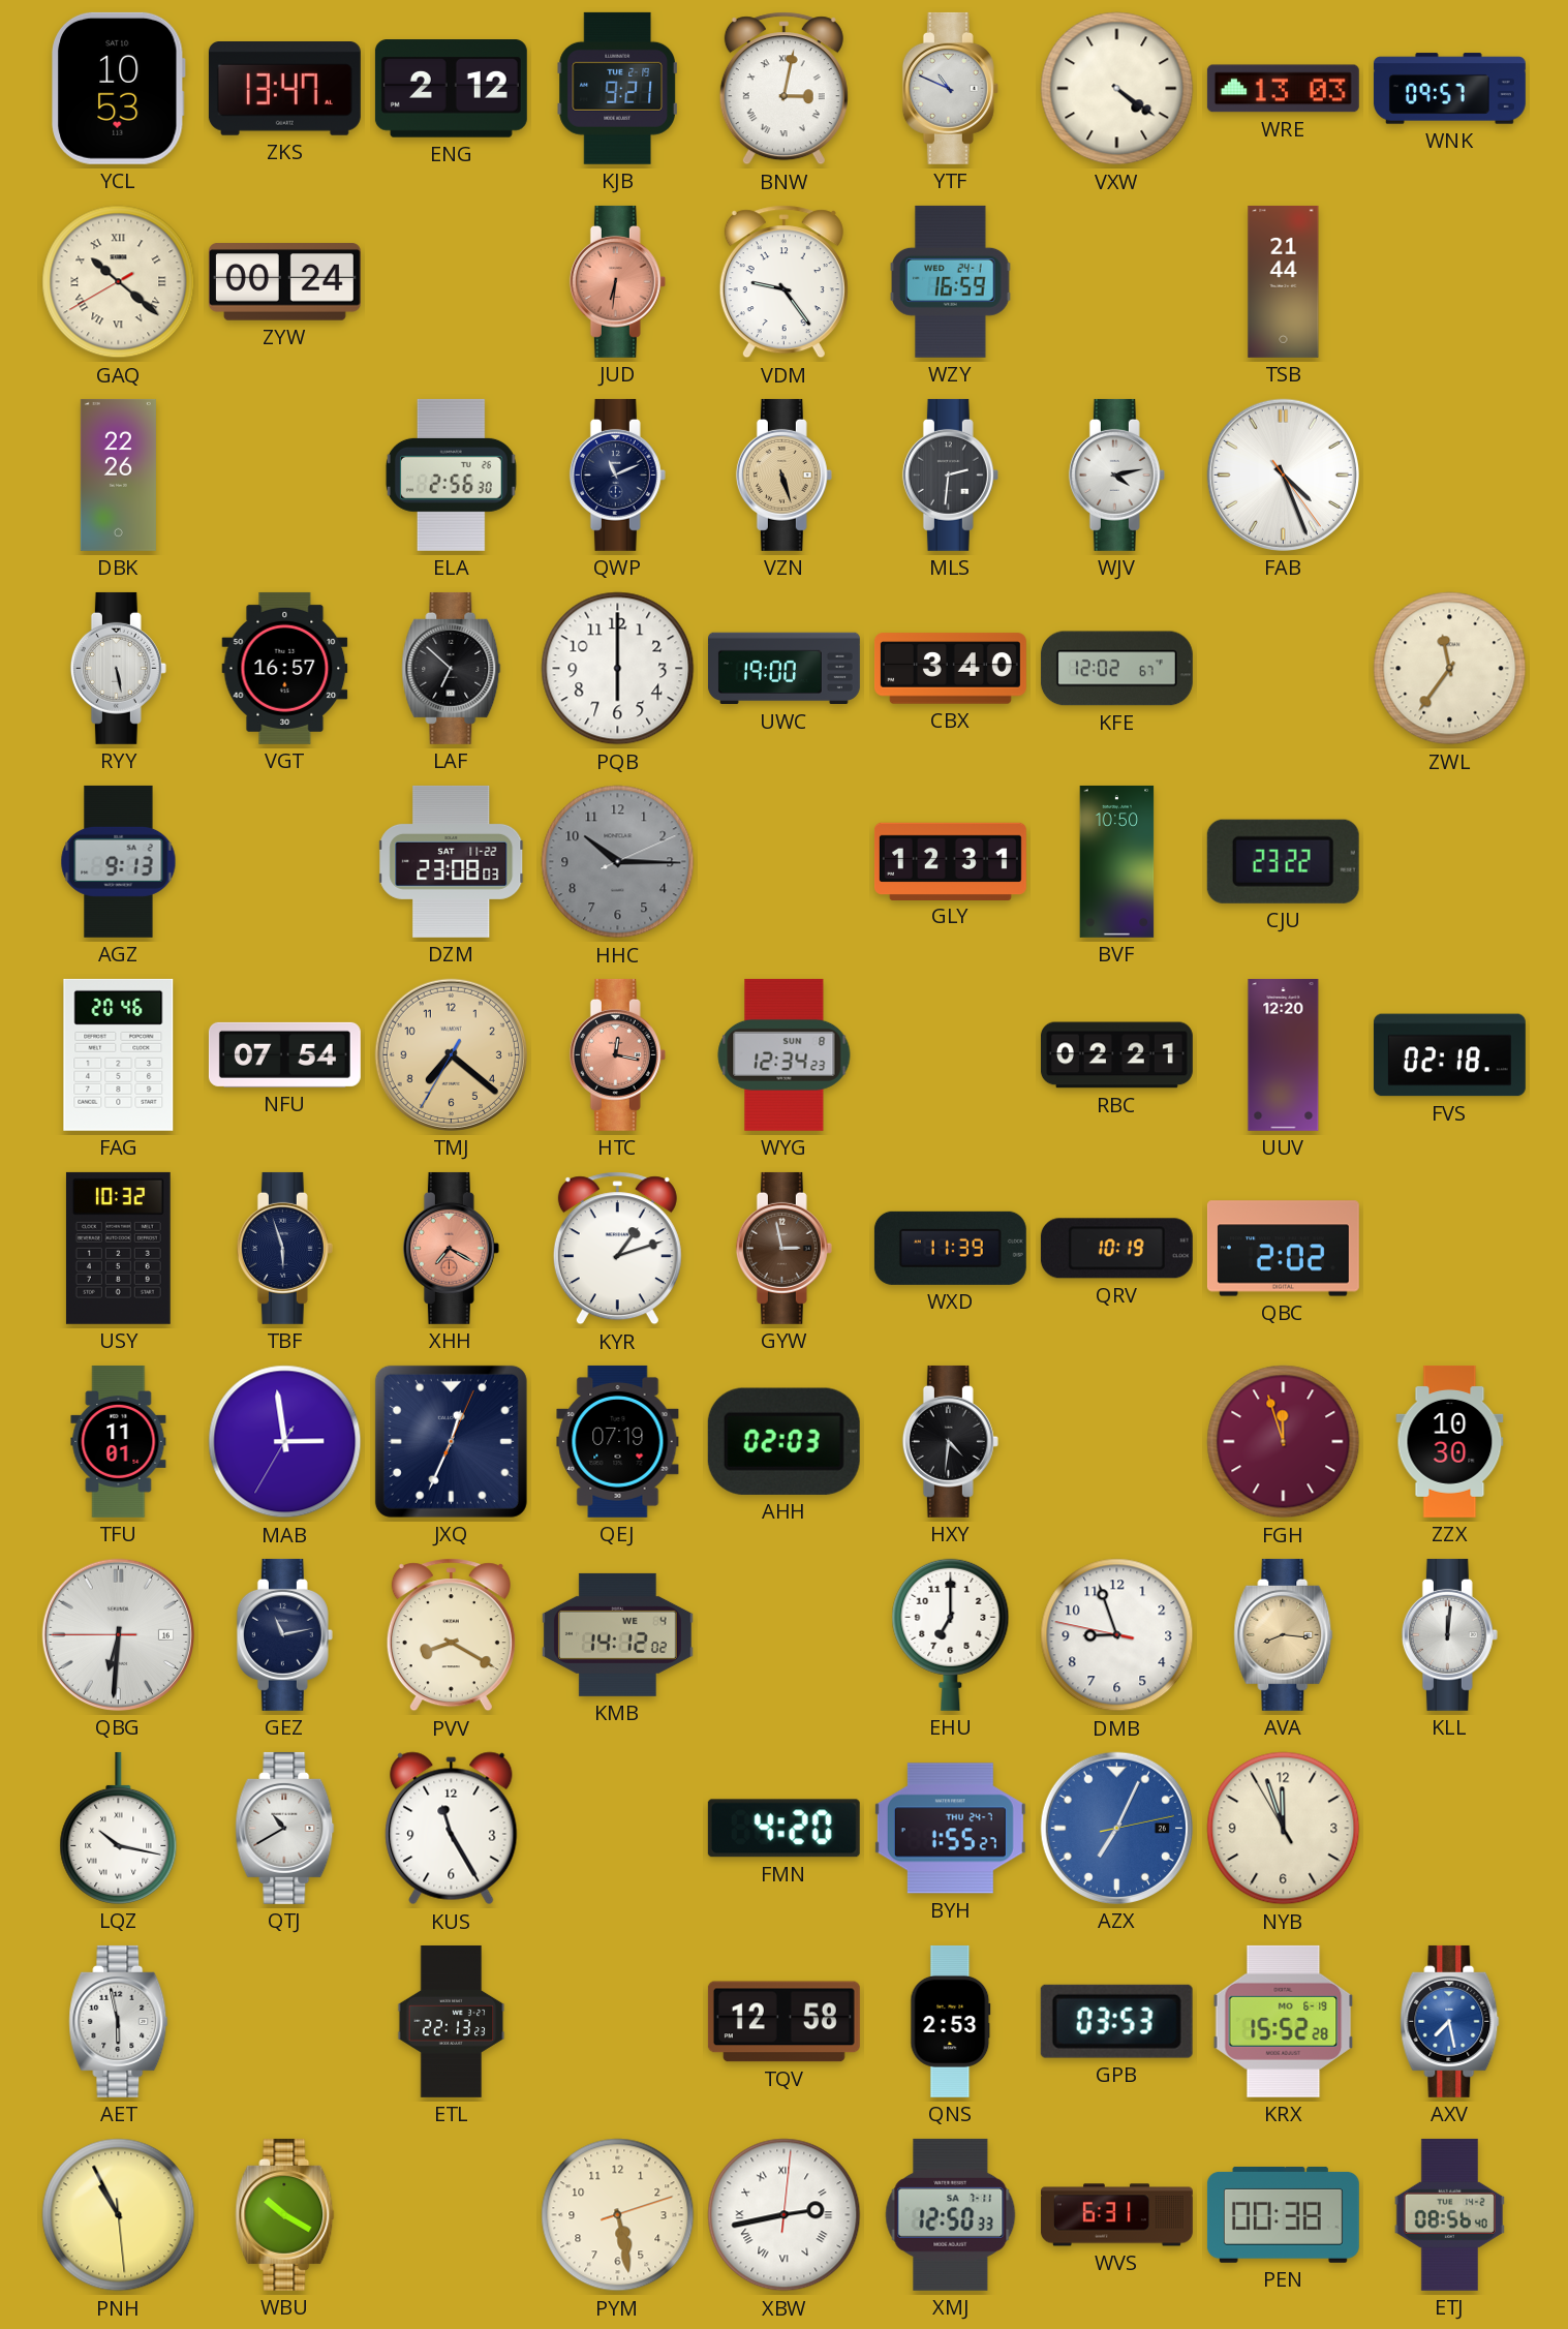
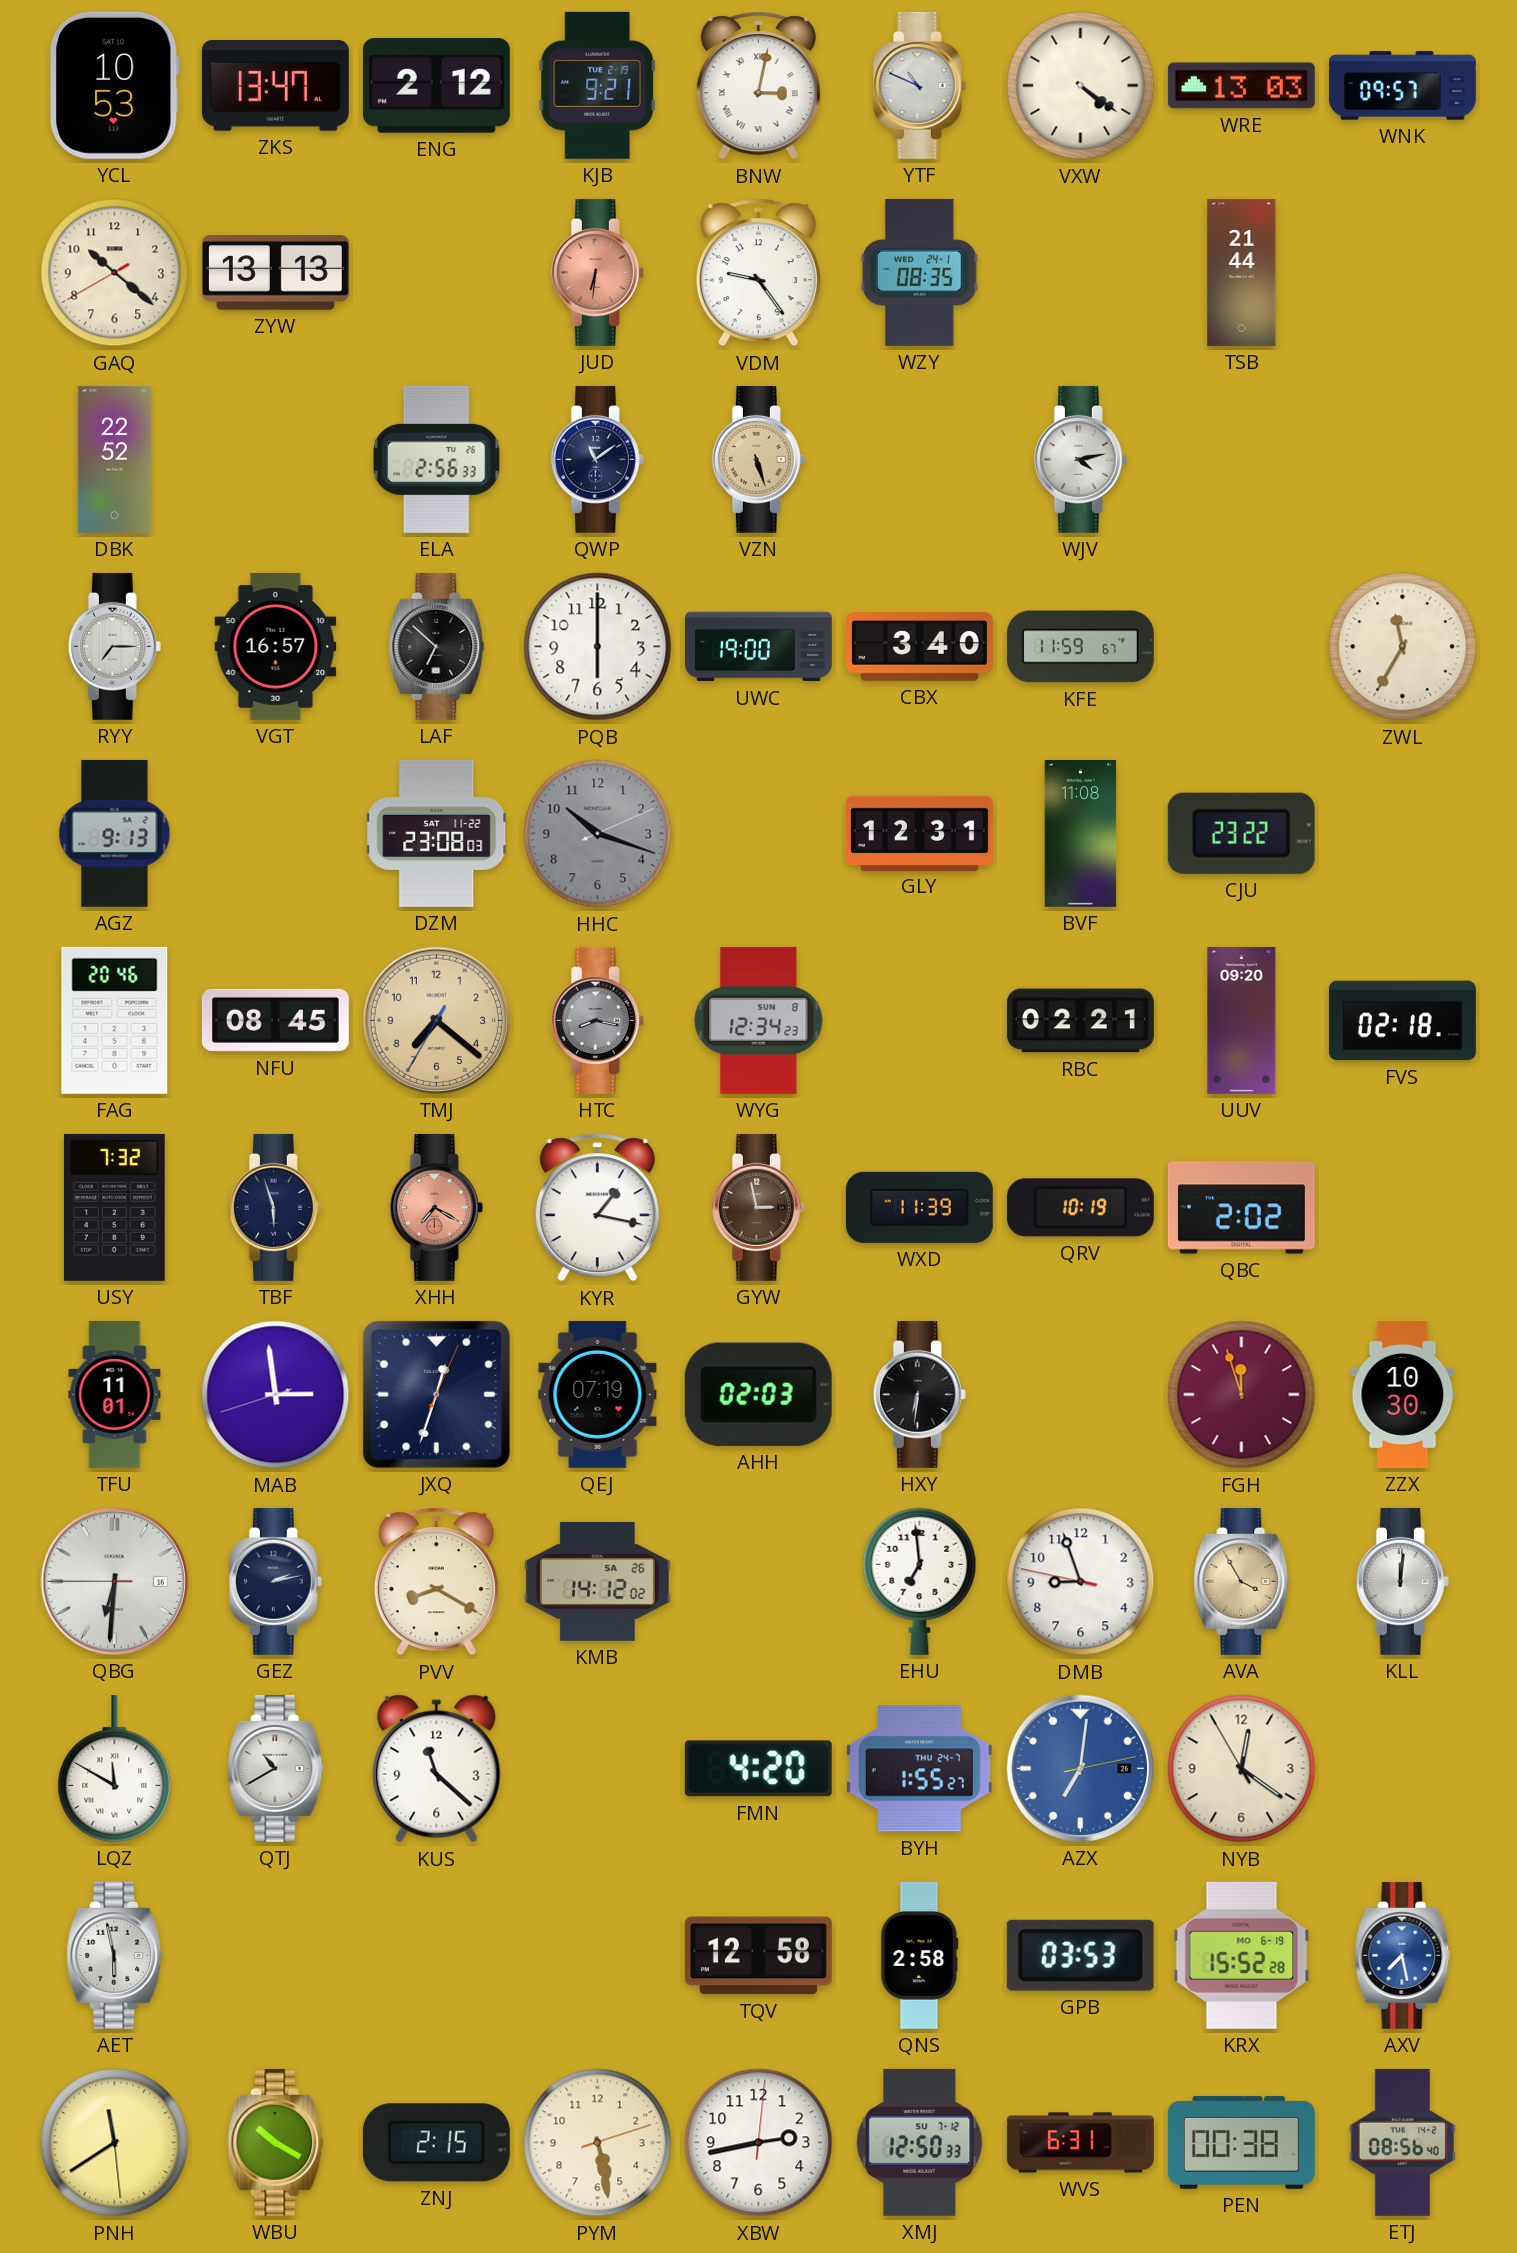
GAQ numerals: Roman -> Arabic
ZYW: 00:24 -> 13:13
WZY: 16:59 -> 08:35
DBK: 22:26 -> 22:52
ELA: 2:56:30 -> 2:56:33
QWP: 11:11 -> 11:09
MLS: 2:31 -> none
FAB: 4:26 -> none
RYY: 5:28 -> 7:15
KFE: 12:02 -> 11:59
ZWL: 11:36 -> 11:35
HHC: 10:15 -> 10:18
BVF: 10:50 -> 11:08
NFU: 07:54 -> 08:45
HTC: 12:17 -> 8:17
HTC dial: salmon -> grey
UUV: 12:20 -> 09:20
USY: 10:32 -> 7:32
KYR: 1:12 -> 1:17
MAB: 2:58:35 -> 2:58:42
JXQ: 12:34 -> 12:33
HXY: 4:31 -> 6:31
GEZ: 11:13 -> 2:13
KMB date: WE 4 -> SA 26
EHU: 7:00 -> 6:59
AVA: 8:16 -> 3:55
LQZ: 10:17 -> 11:50
KUS: 11:25 -> 11:22
AZX: 7:04 -> 7:01
NYB: 11:56 -> 12:20
ETL: 22:13 -> none
QNS: 2:53 -> 2:58
PNH: 10:55 -> 11:39
ZNJ: none -> 2:15
XBW numerals: Roman -> Arabic
XMJ date: SA 7-11 -> SU 7-12
